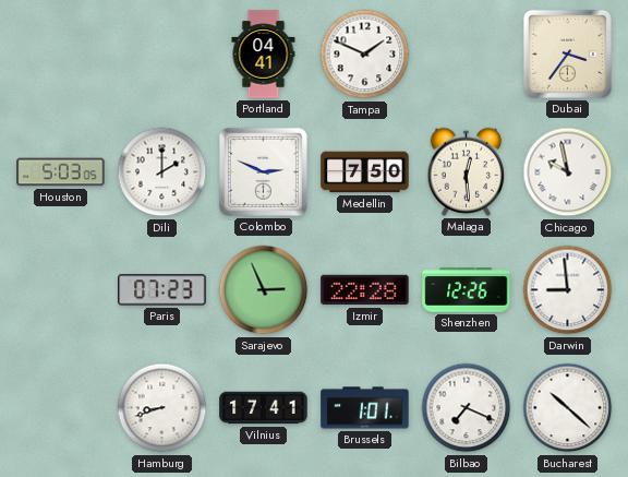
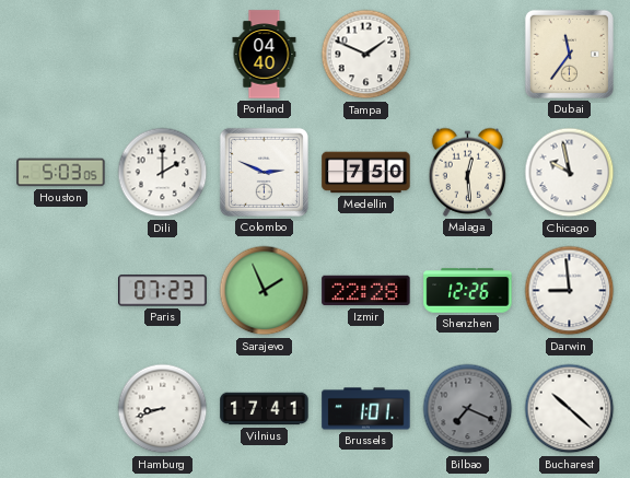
Portland: 04:41 -> 04:40
Dubai: 3:36 -> 11:36
Sarajevo: 2:56 -> 1:56
Bilbao dial: white -> grey
